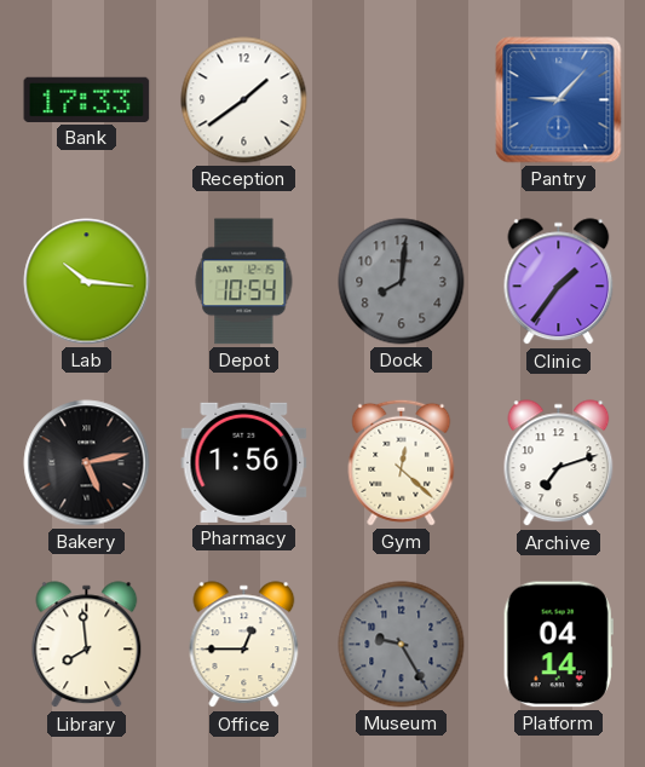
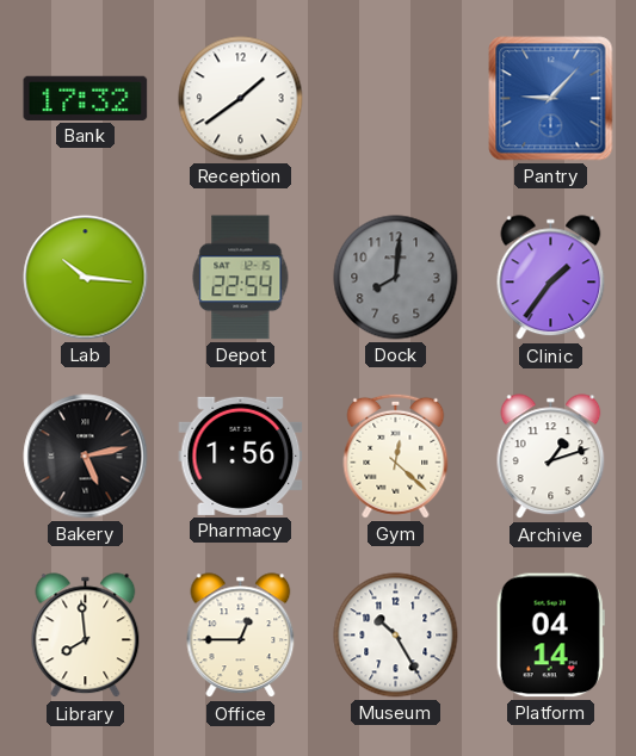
Bank: 17:33 -> 17:32
Depot: 10:54 -> 22:54
Archive: 7:12 -> 1:12
Museum: 9:25 -> 10:25
Museum dial: grey -> white
